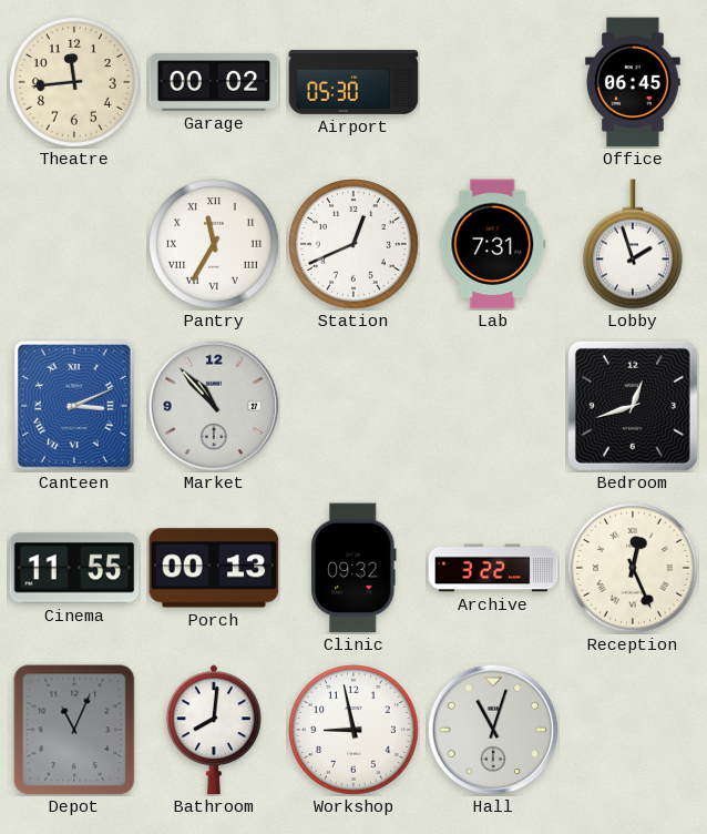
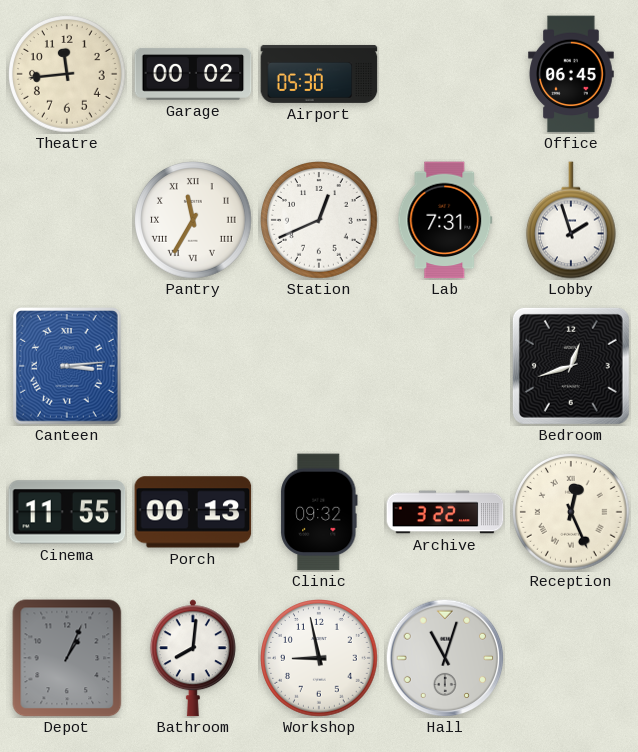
Canteen: 3:11 -> 3:14
Market: 10:53 -> none
Depot: 11:04 -> 1:04
